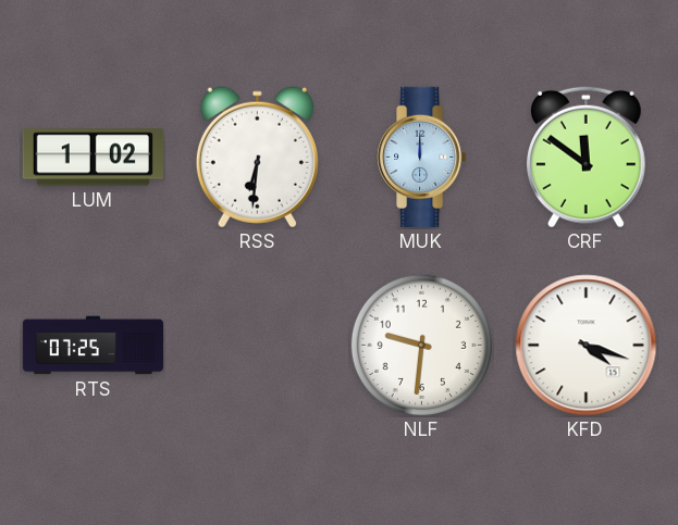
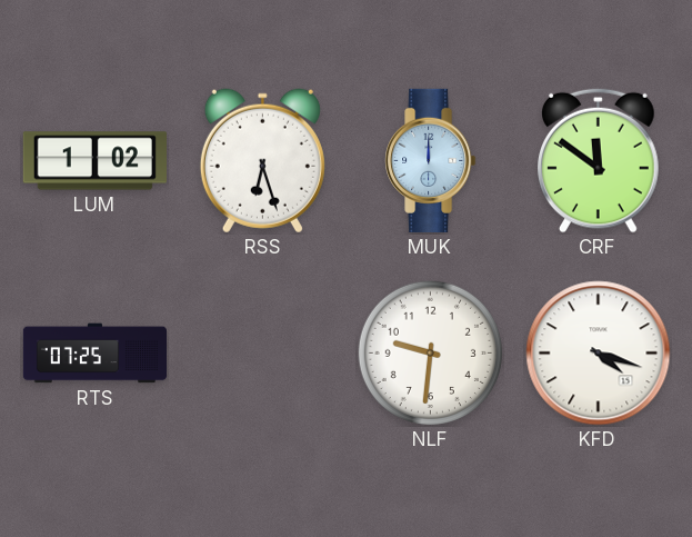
RSS: 6:31 -> 6:27
